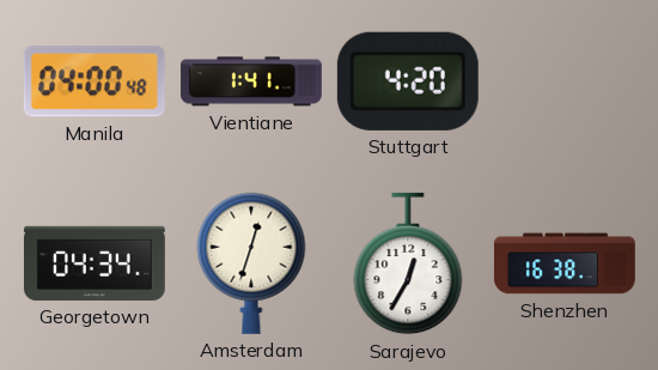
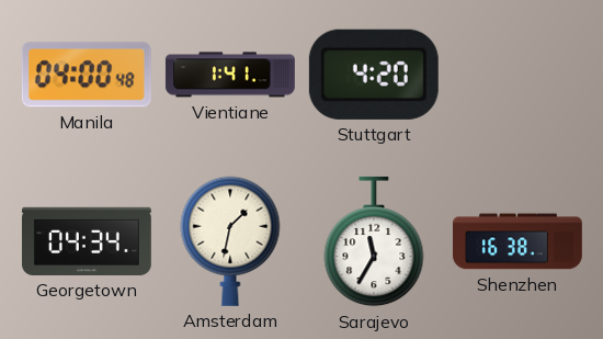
Amsterdam: 12:33 -> 1:32
Sarajevo: 12:35 -> 11:35
